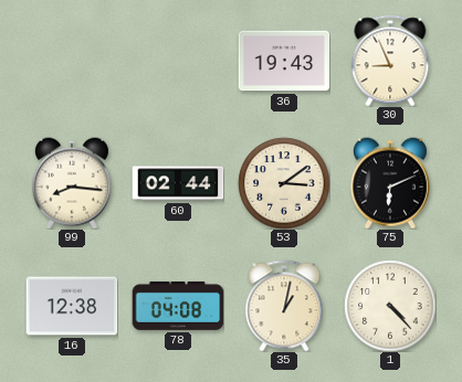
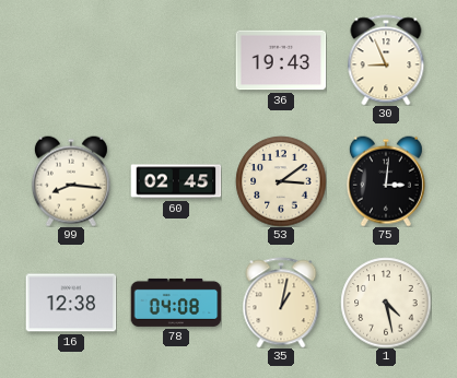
60: 02:44 -> 02:45
75: 6:11 -> 3:01
1: 4:23 -> 4:28
